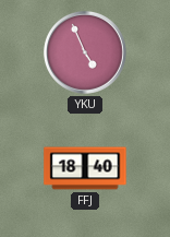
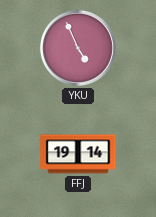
FFJ: 18:40 -> 19:14
